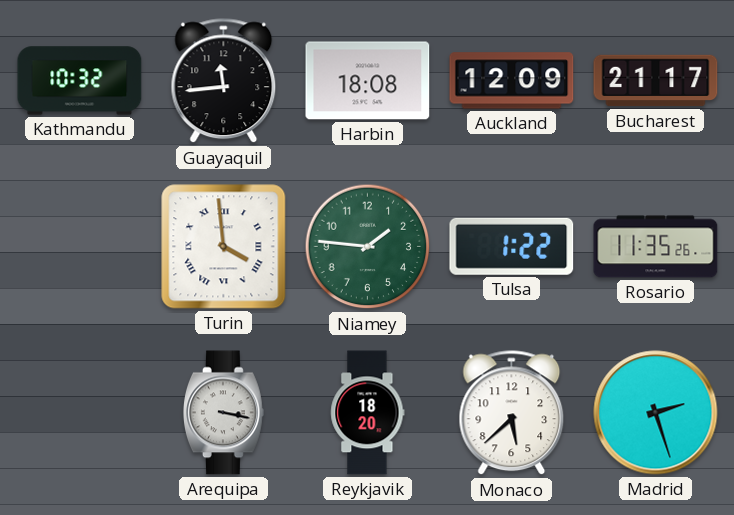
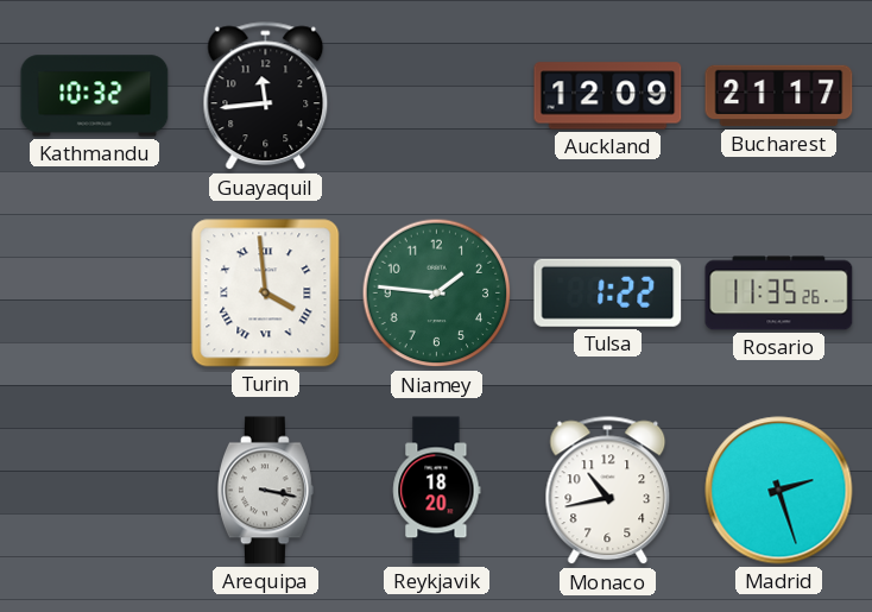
Harbin: 18:08 -> none
Monaco: 5:38 -> 10:43
